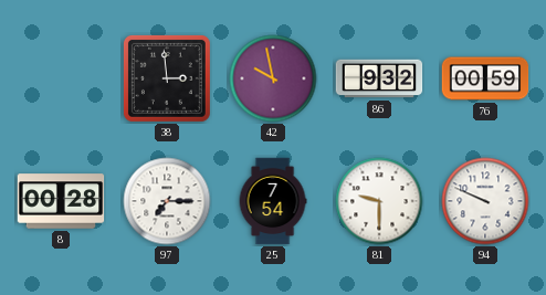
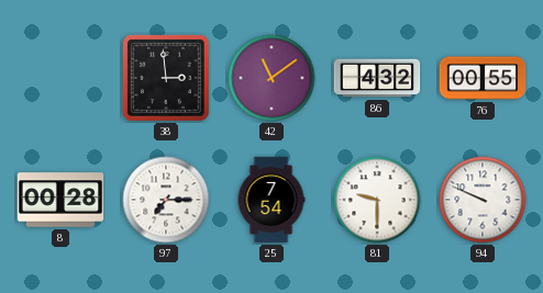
42: 9:58 -> 11:09
86: 9:32 -> 4:32
76: 00:59 -> 00:55
